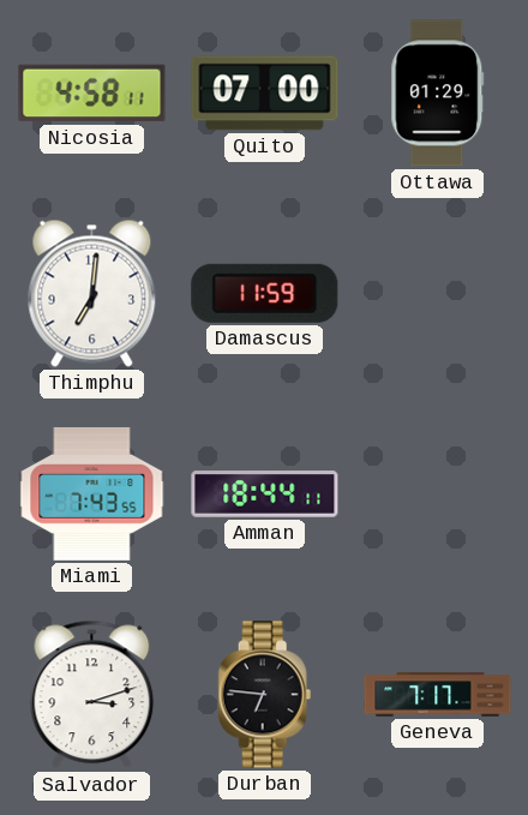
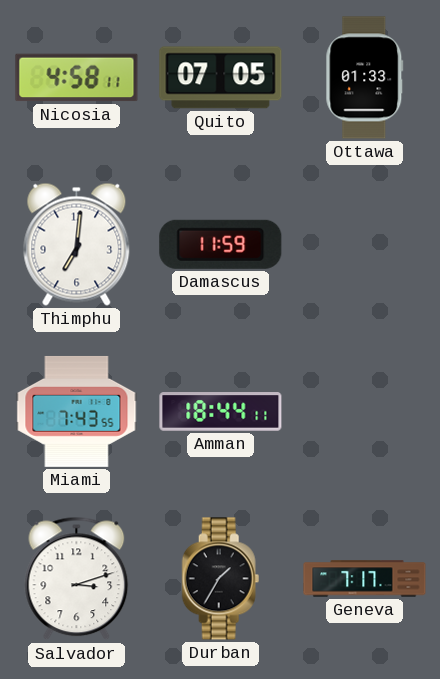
Quito: 07:00 -> 07:05
Ottawa: 01:29 -> 01:33
Durban: 6:46 -> 1:35
